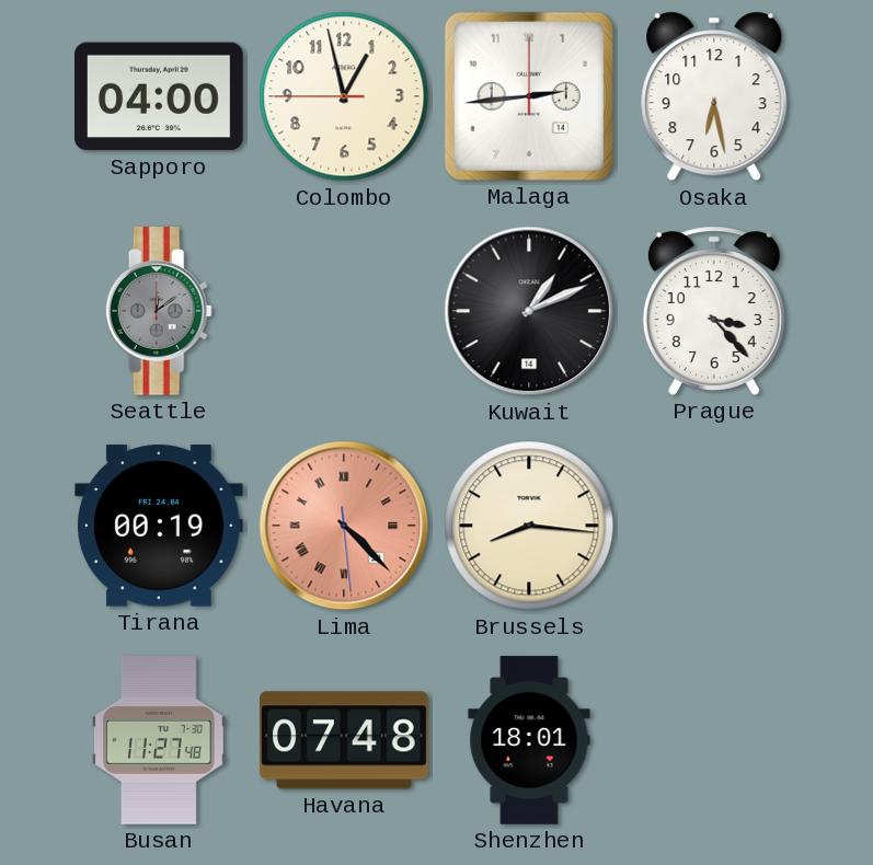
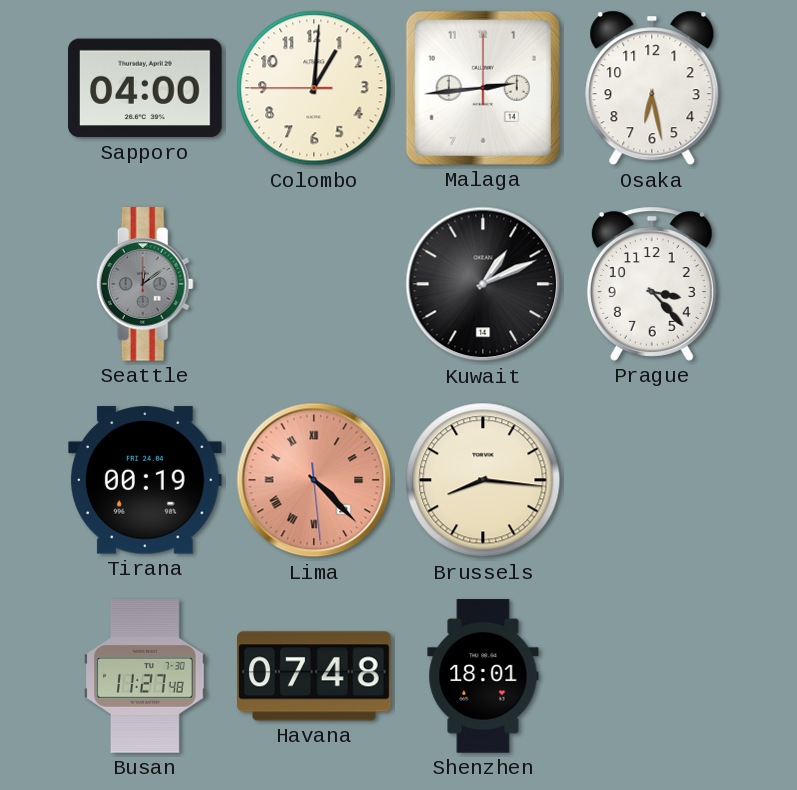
Colombo: 12:57 -> 1:00
